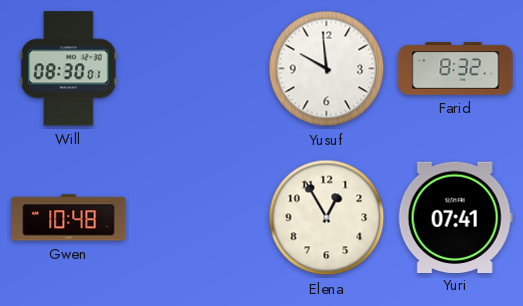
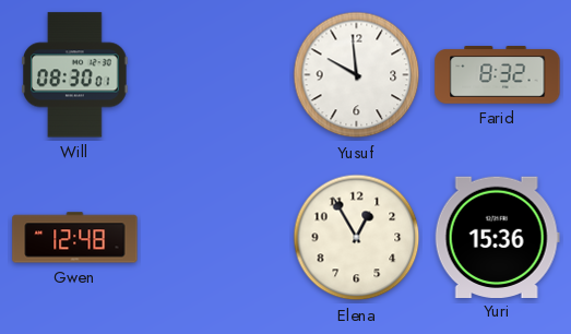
Gwen: 10:48 -> 12:48
Yuri: 07:41 -> 15:36
